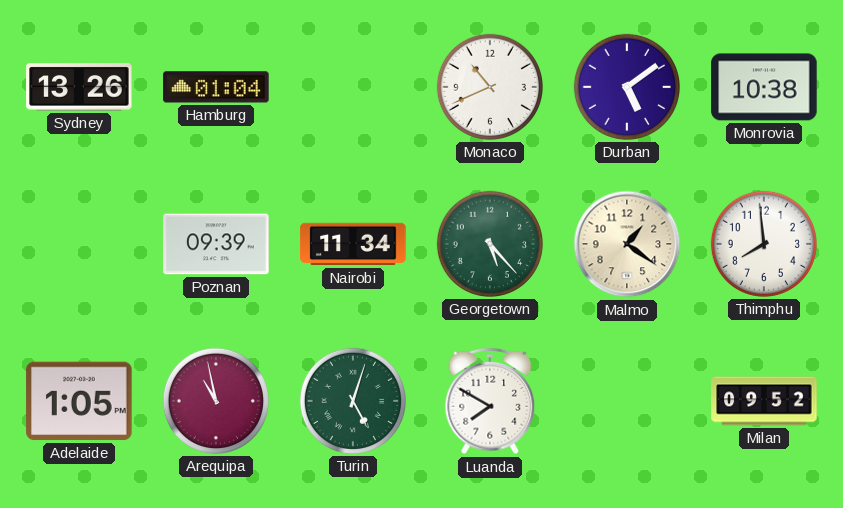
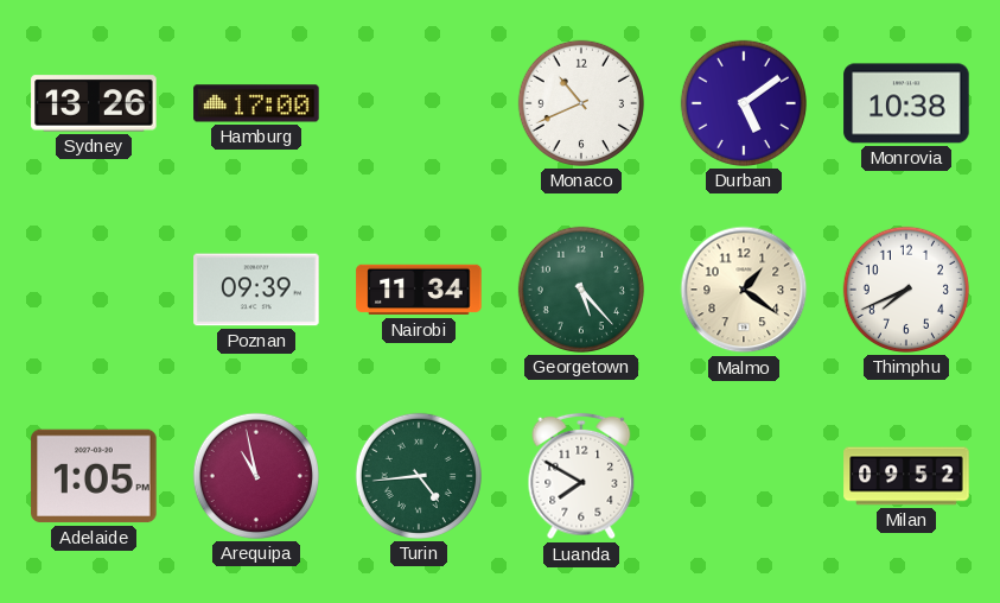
Hamburg: 01:04 -> 17:00
Thimphu: 7:59 -> 7:41
Turin: 5:03 -> 4:44
